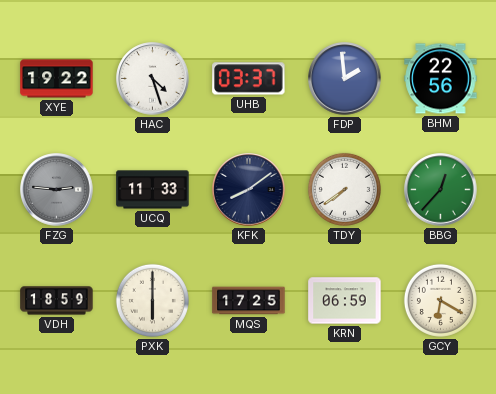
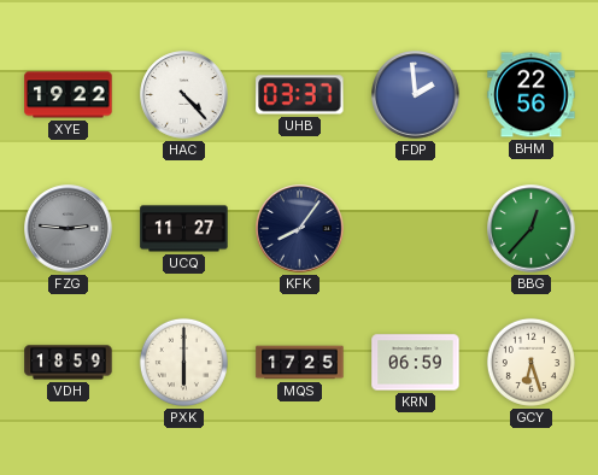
HAC: 4:27 -> 4:23
UCQ: 11:33 -> 11:27
KFK: 8:09 -> 8:06
TDY: 7:39 -> none
GCY: 6:20 -> 6:27
